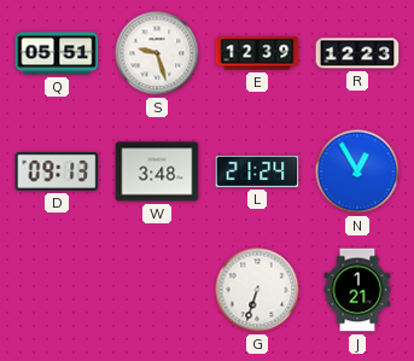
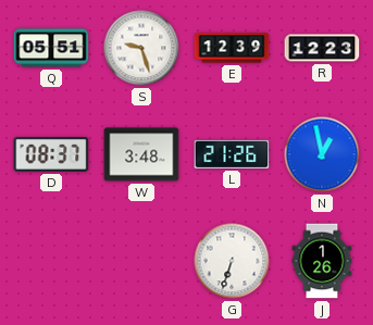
D: 09:13 -> 08:37
L: 21:24 -> 21:26
N: 12:55 -> 12:58
J: 1:21 -> 1:26
